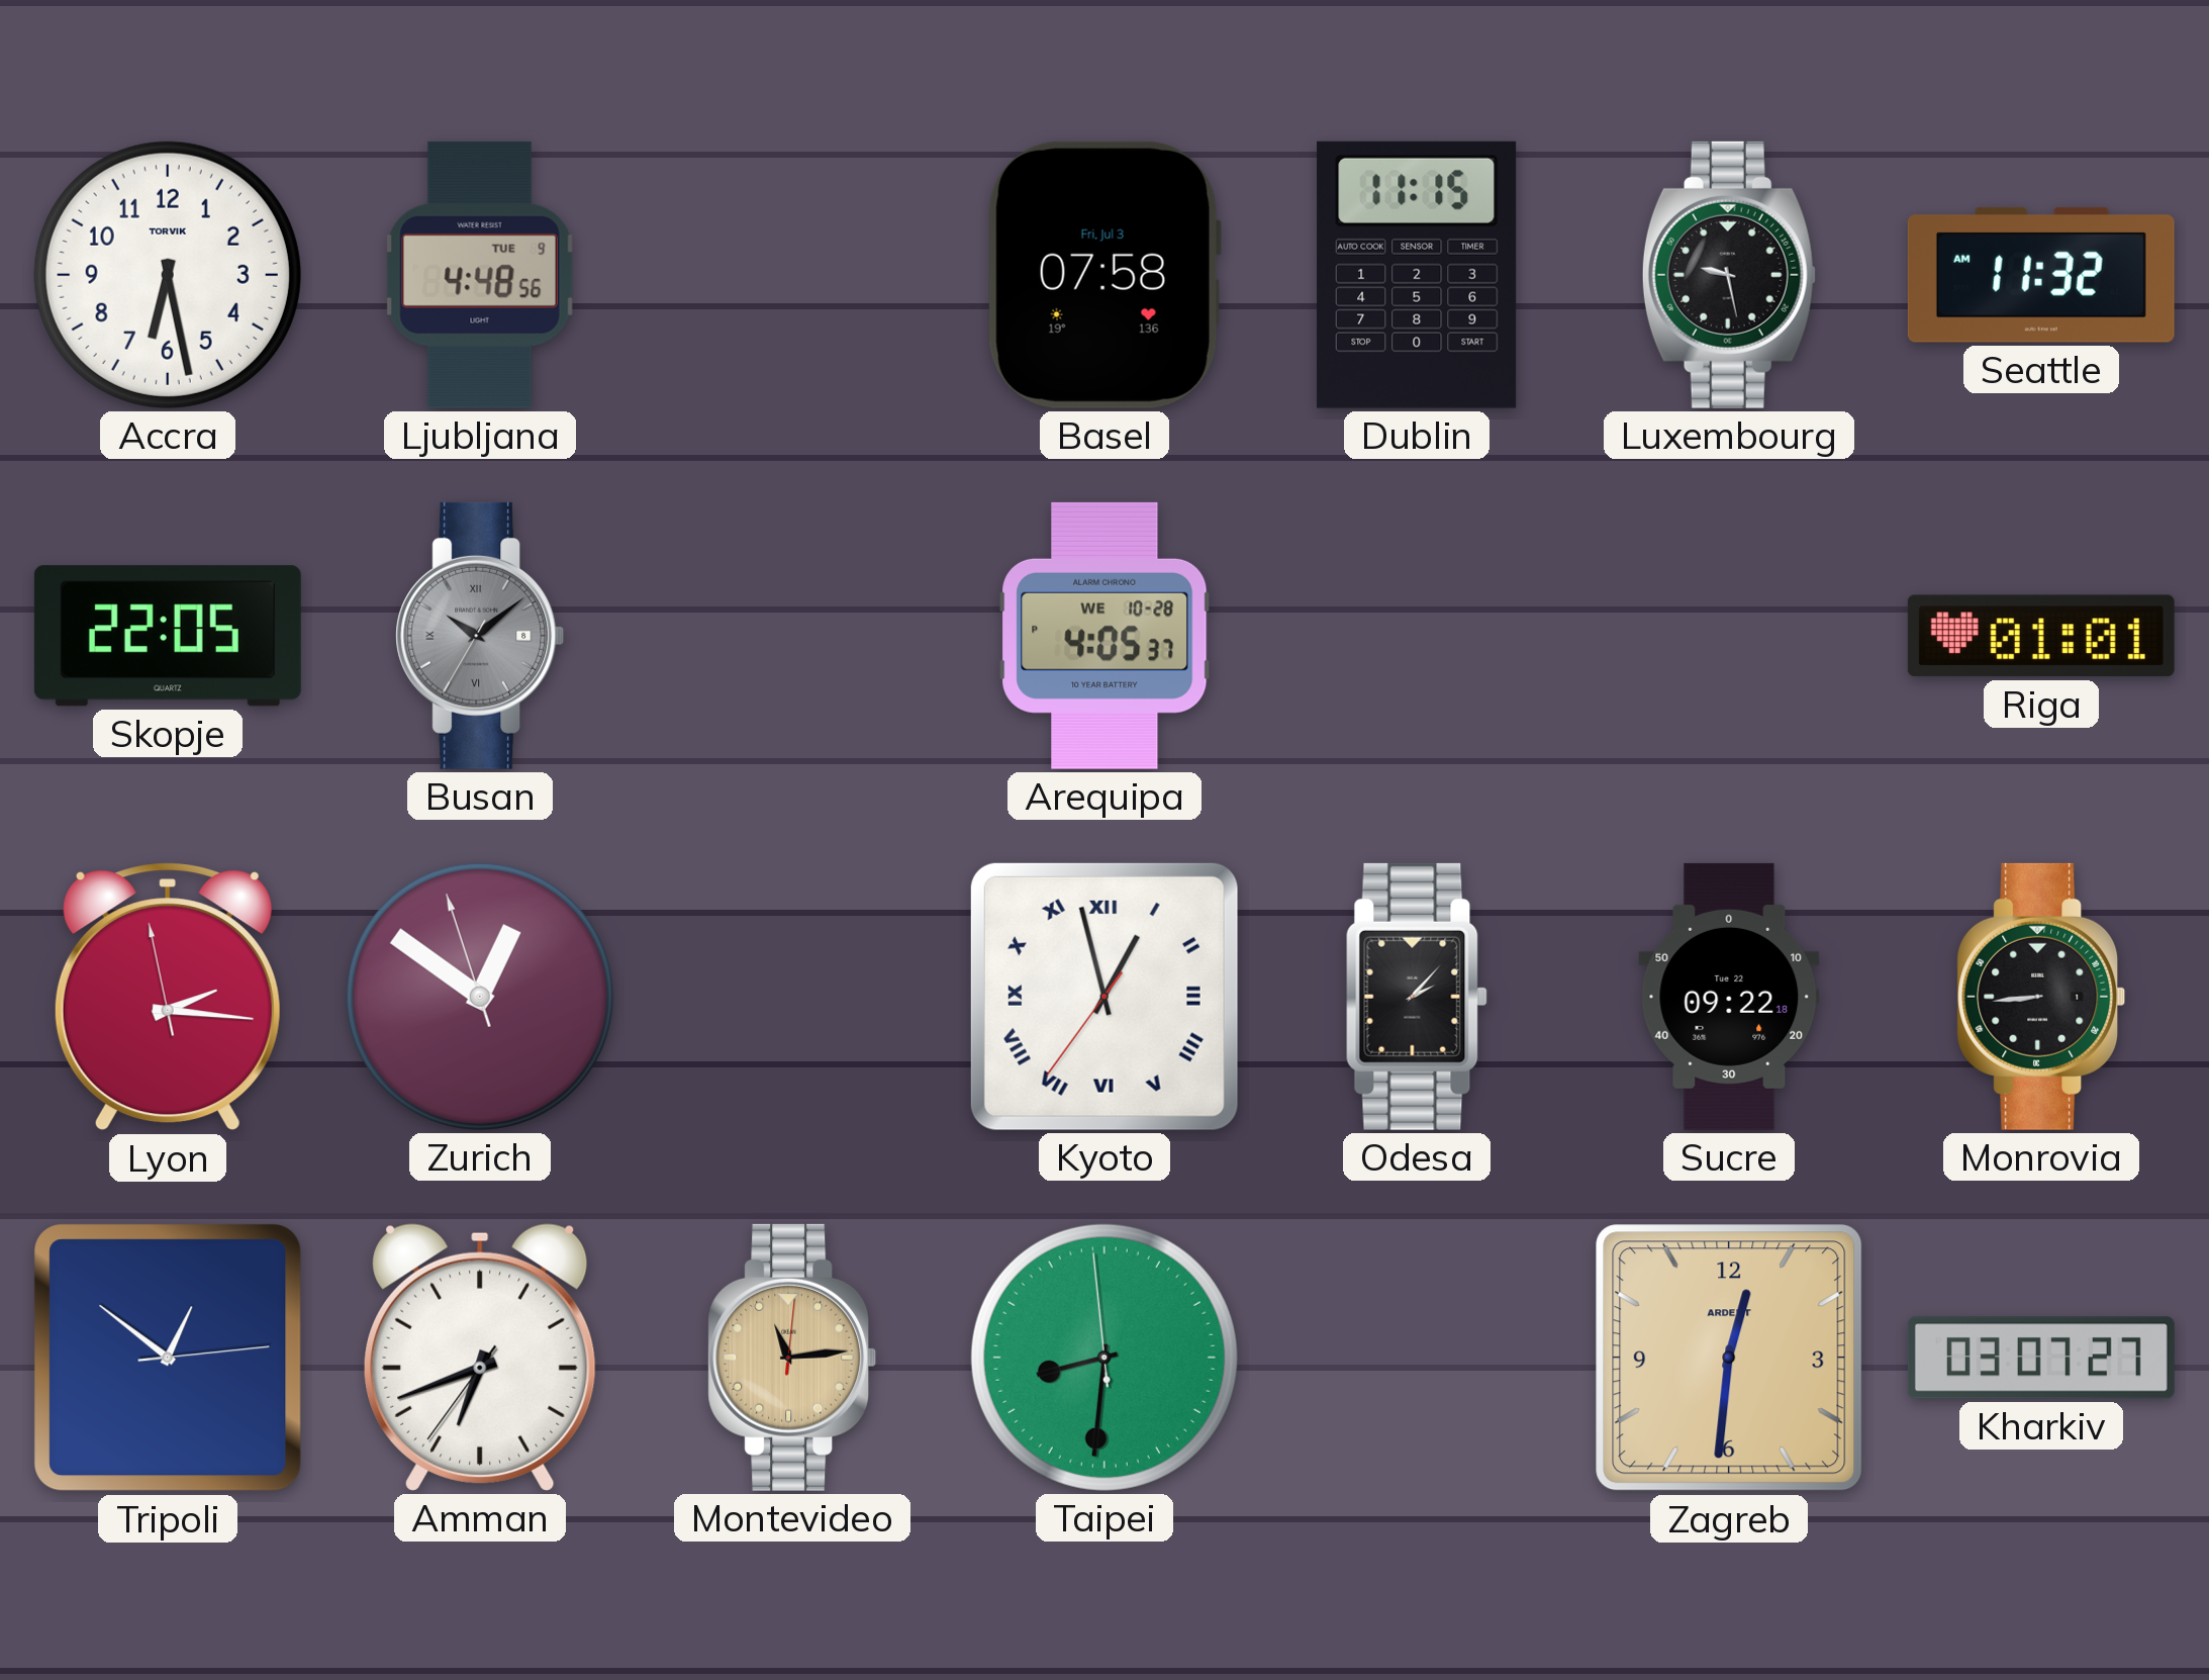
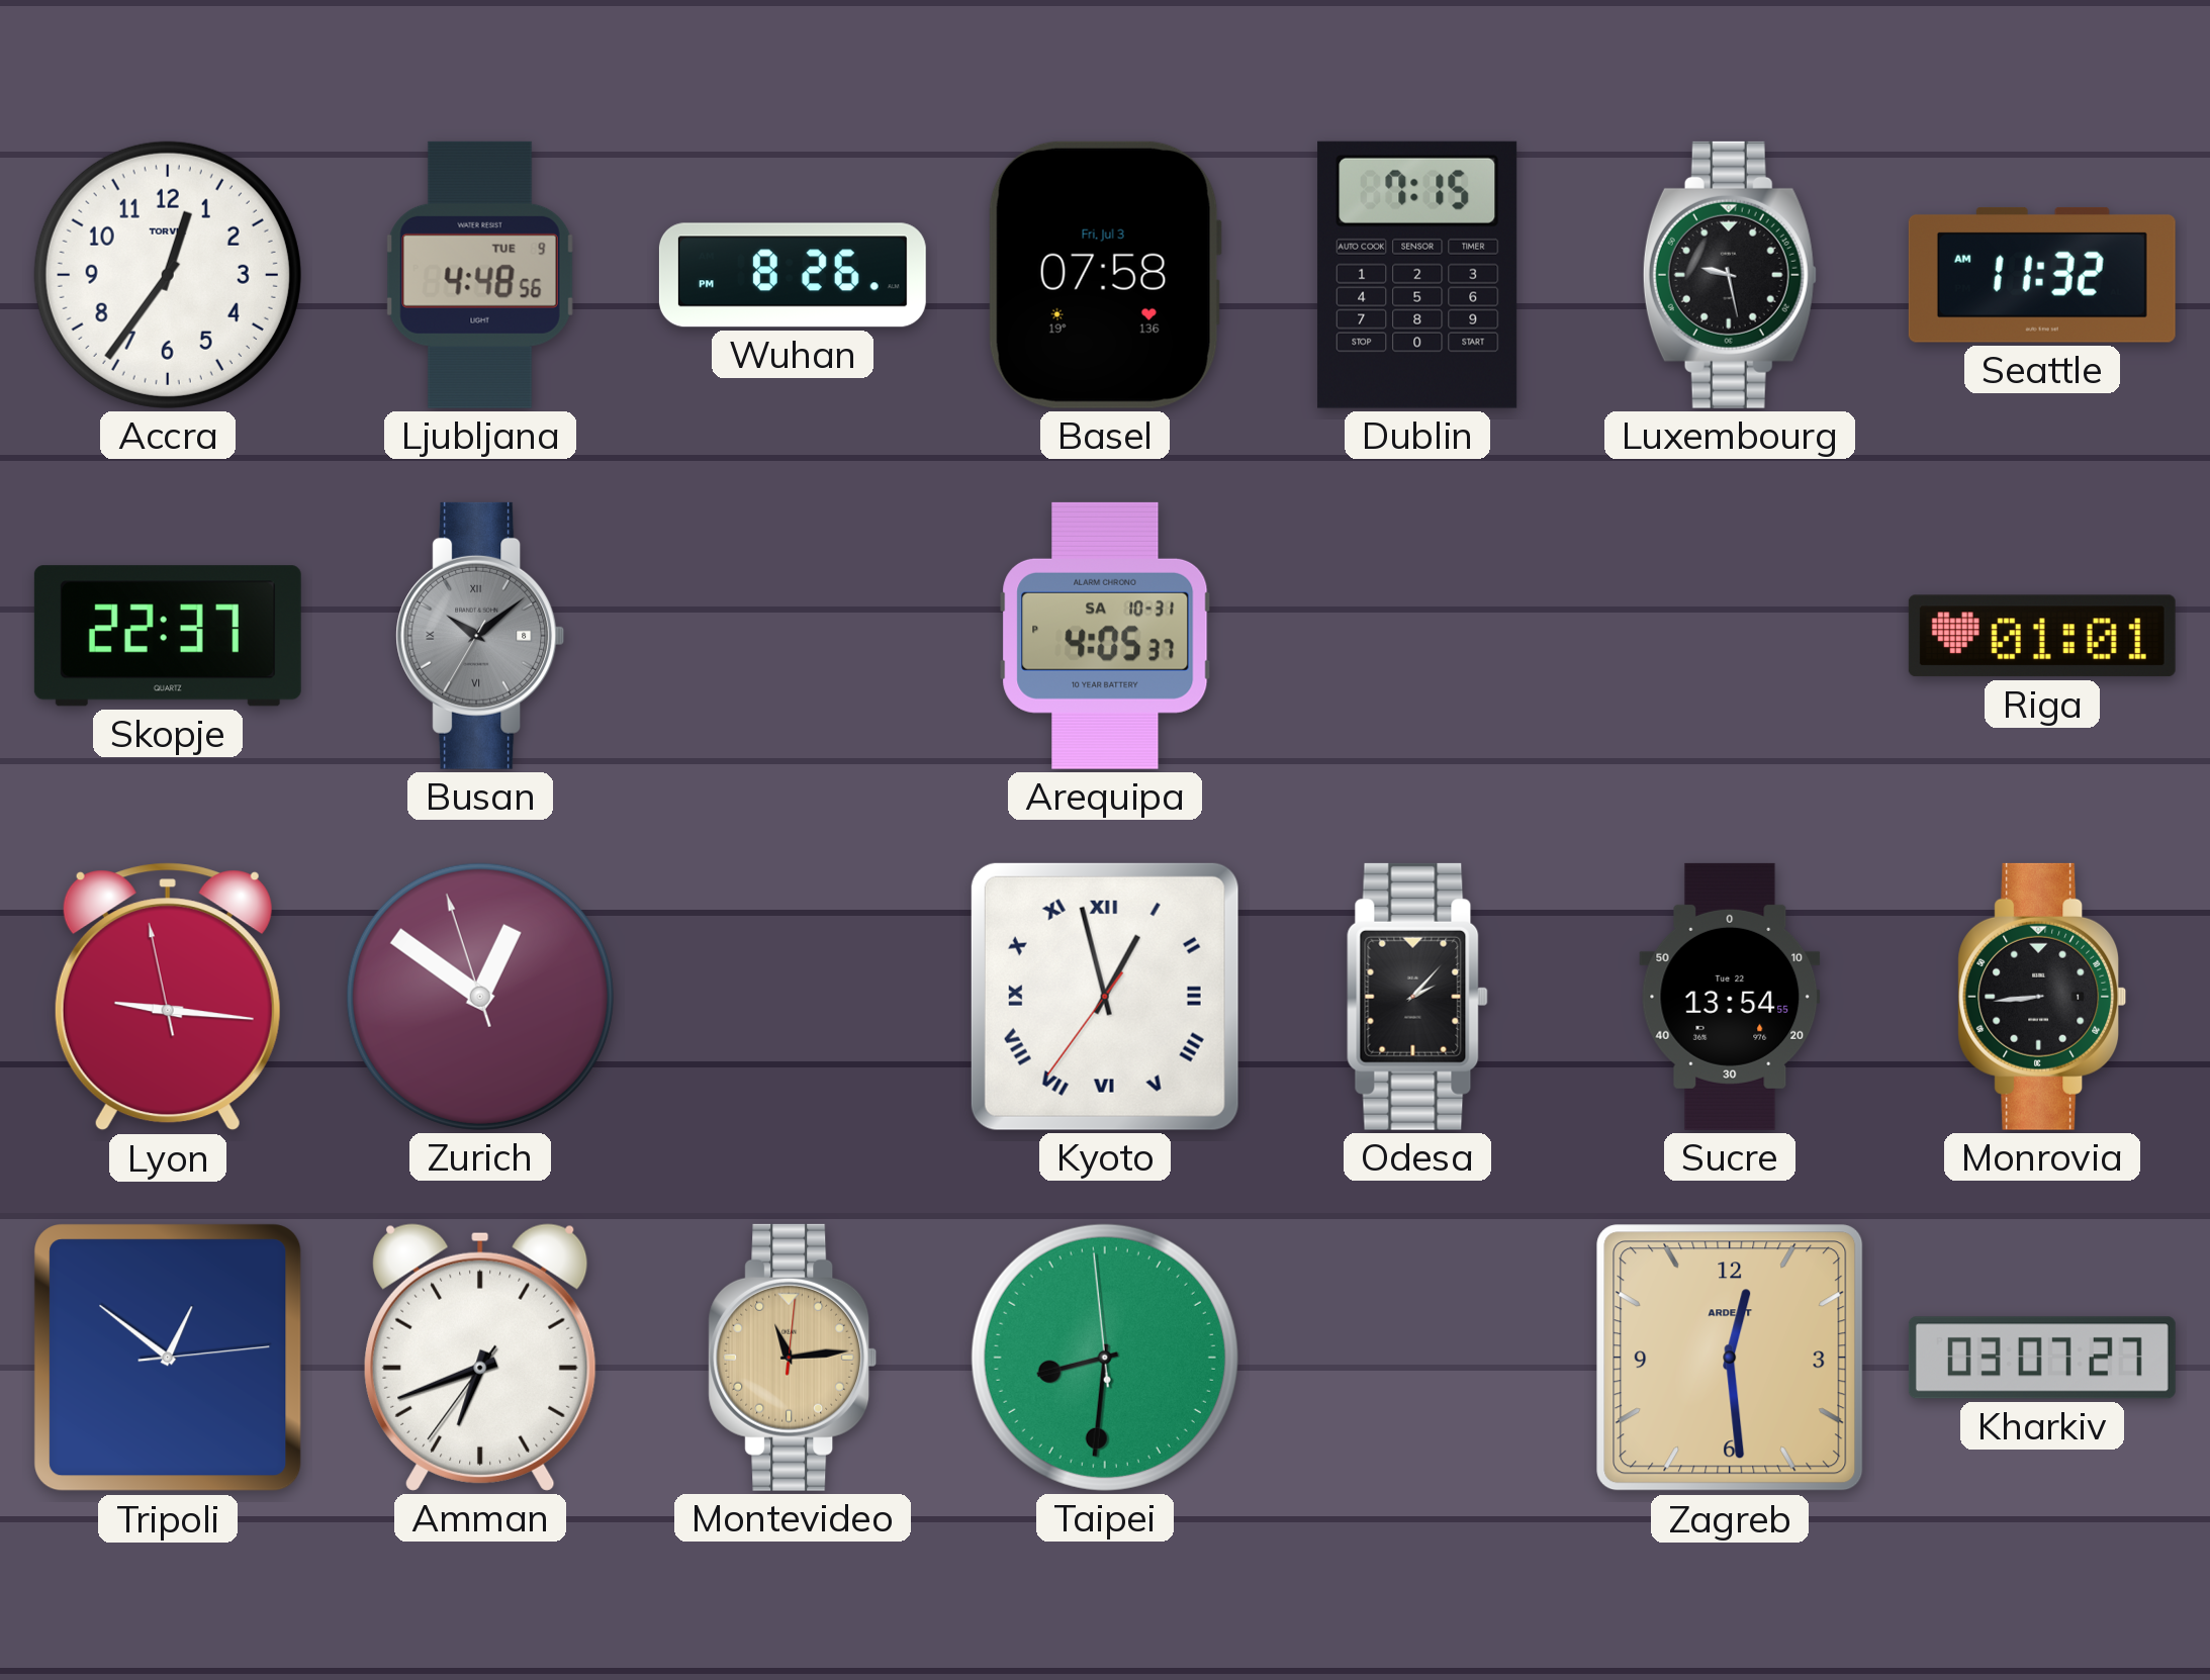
Accra: 6:28 -> 12:36
Wuhan: none -> 8:26
Dublin: 11:15 -> 7:15
Skopje: 22:05 -> 22:37
Arequipa date: WE 10-28 -> SA 10-31
Lyon: 2:15 -> 9:15
Sucre: 09:22 -> 13:54
Zagreb: 12:31 -> 12:29
